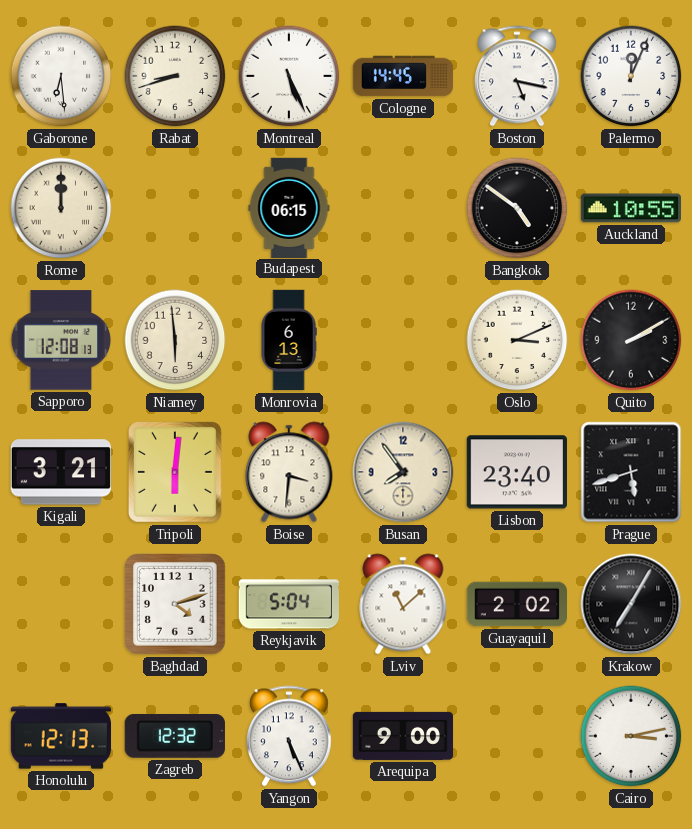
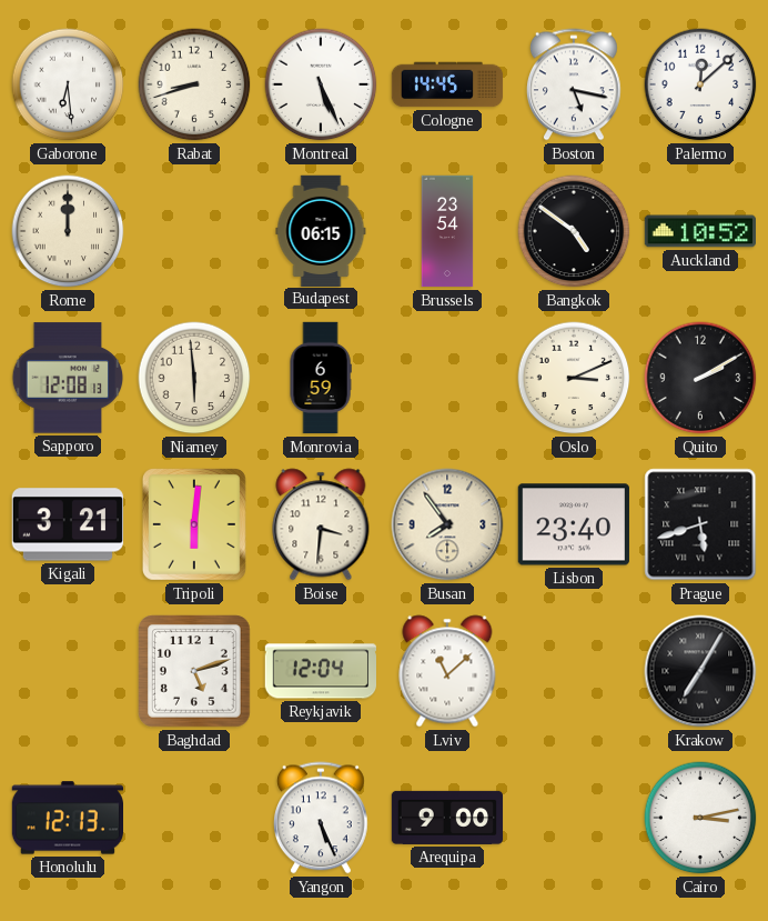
Palermo: 12:04 -> 12:08
Brussels: none -> 23:54
Auckland: 10:55 -> 10:52
Monrovia: 6:13 -> 6:59
Baghdad: 4:12 -> 5:12
Reykjavik: 5:04 -> 12:04
Guayaquil: 2:02 -> none
Zagreb: 12:32 -> none
